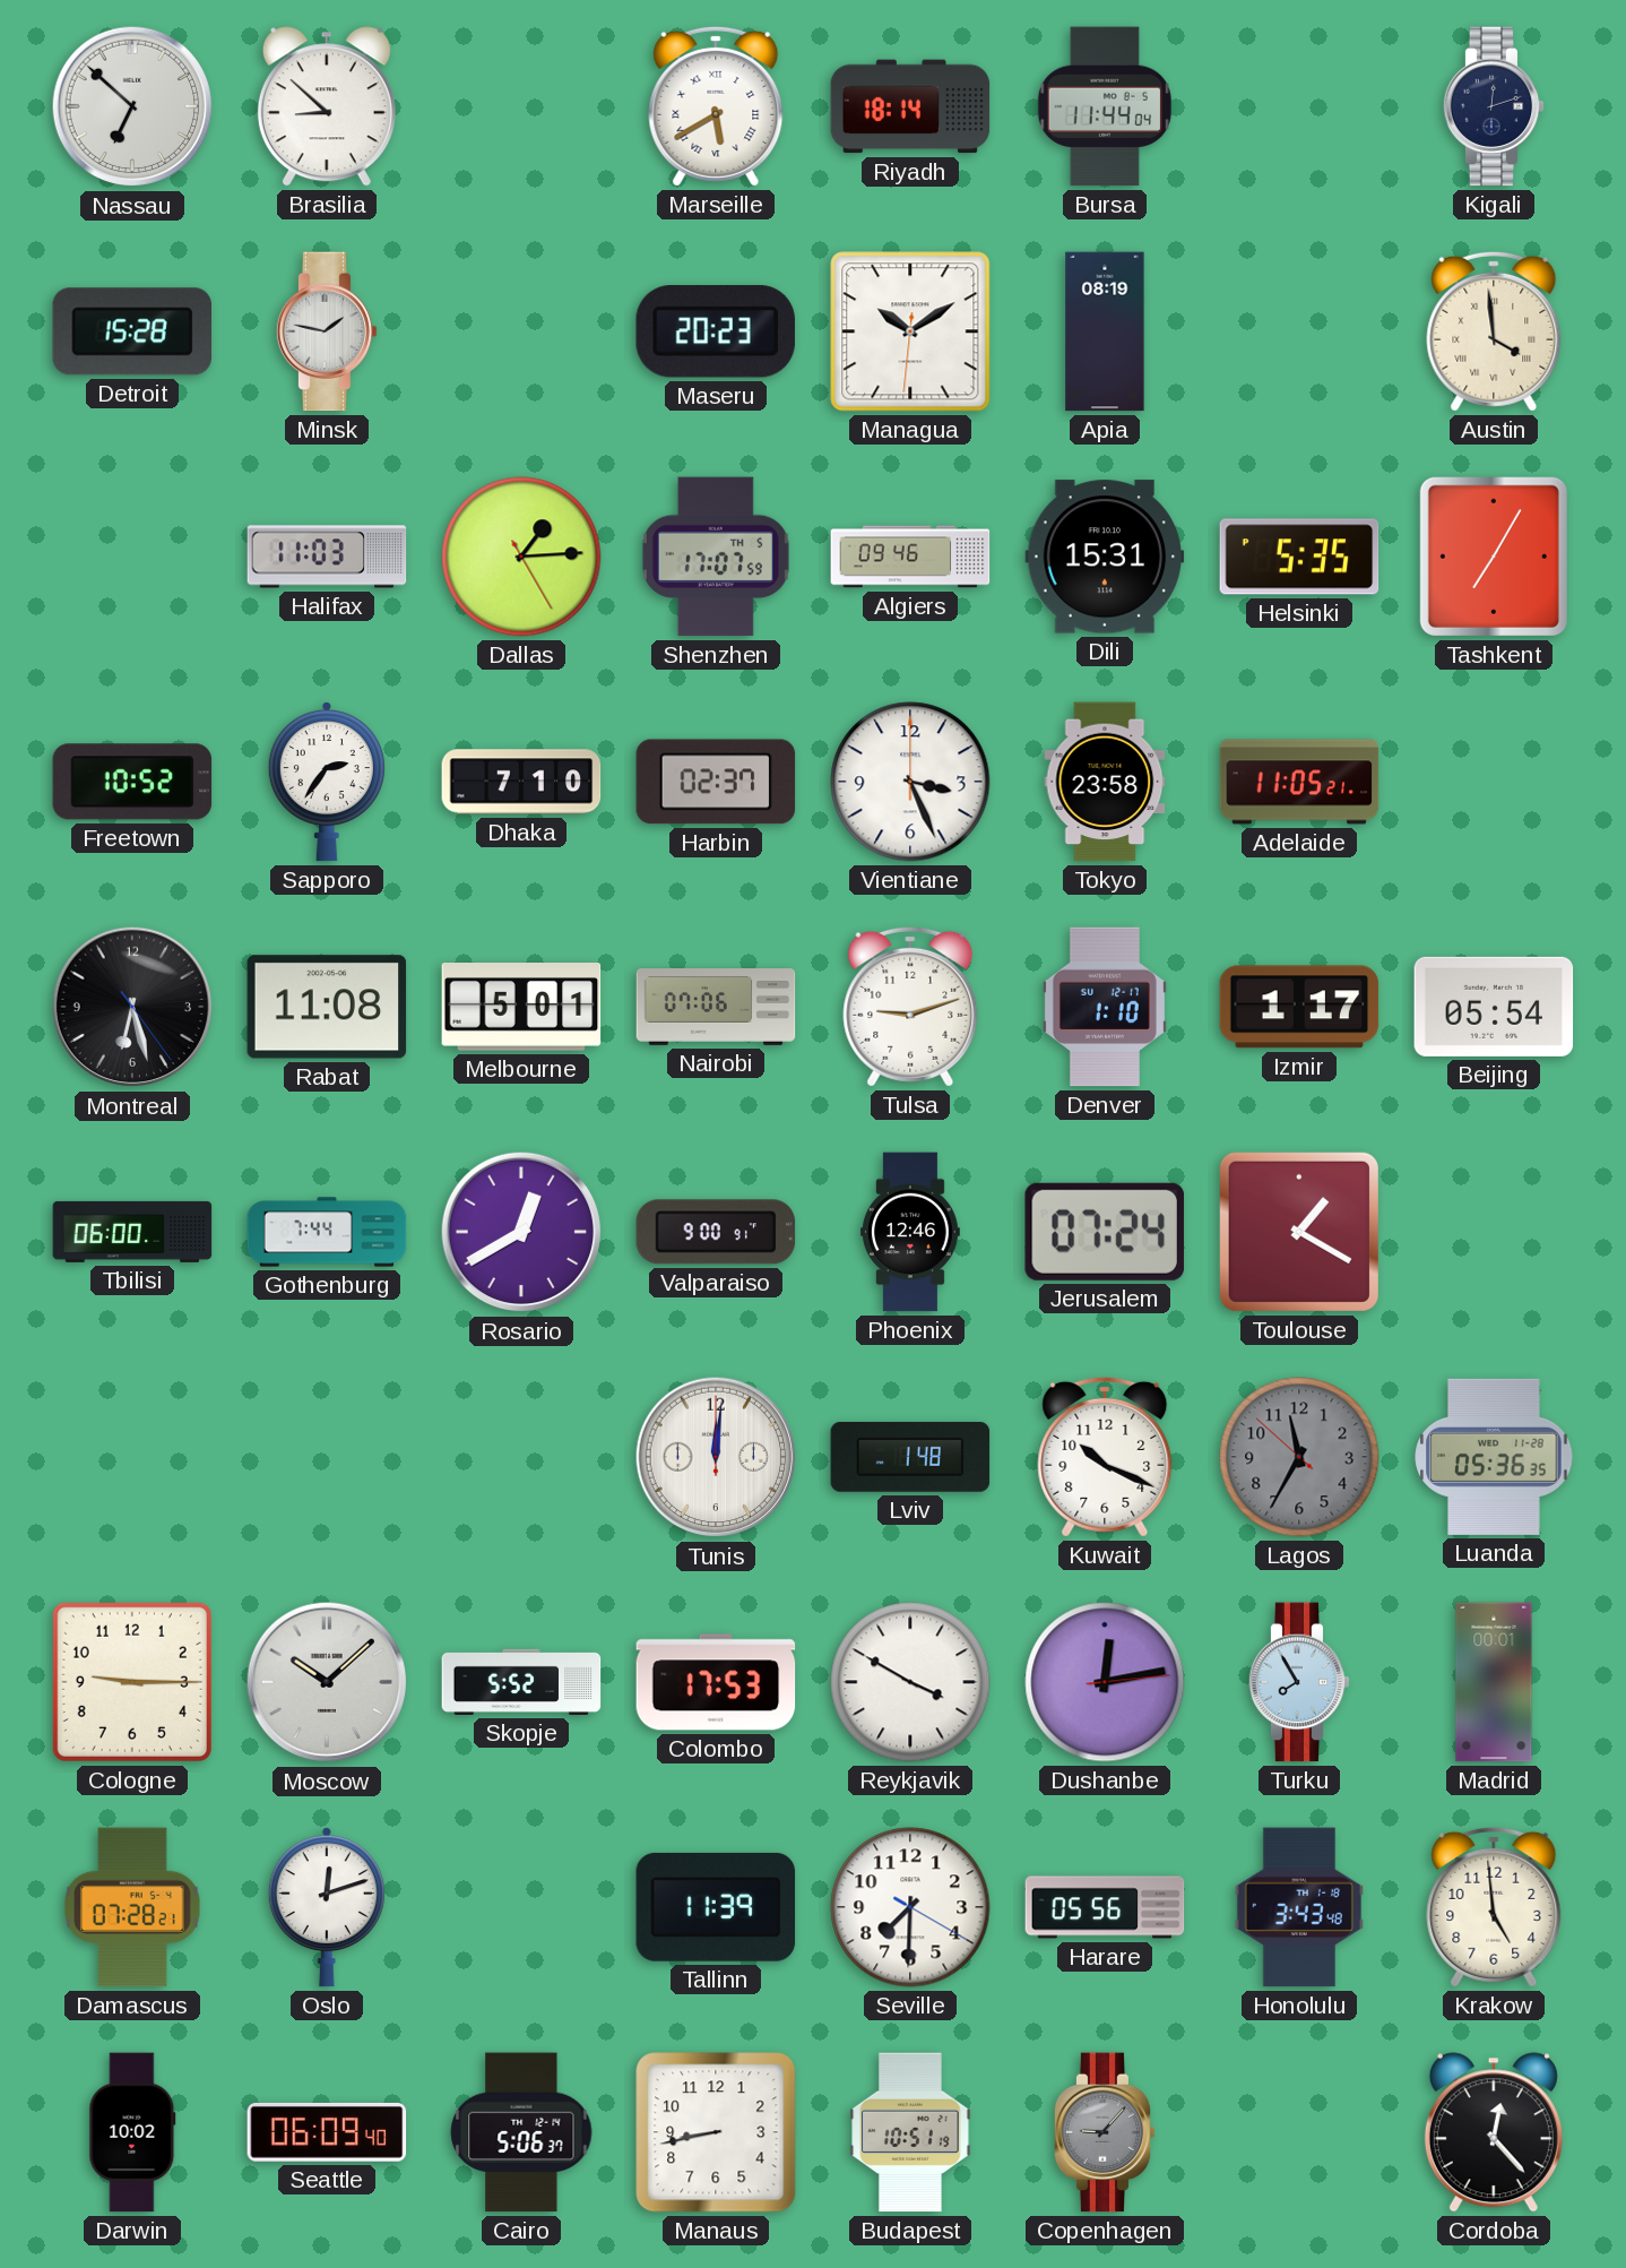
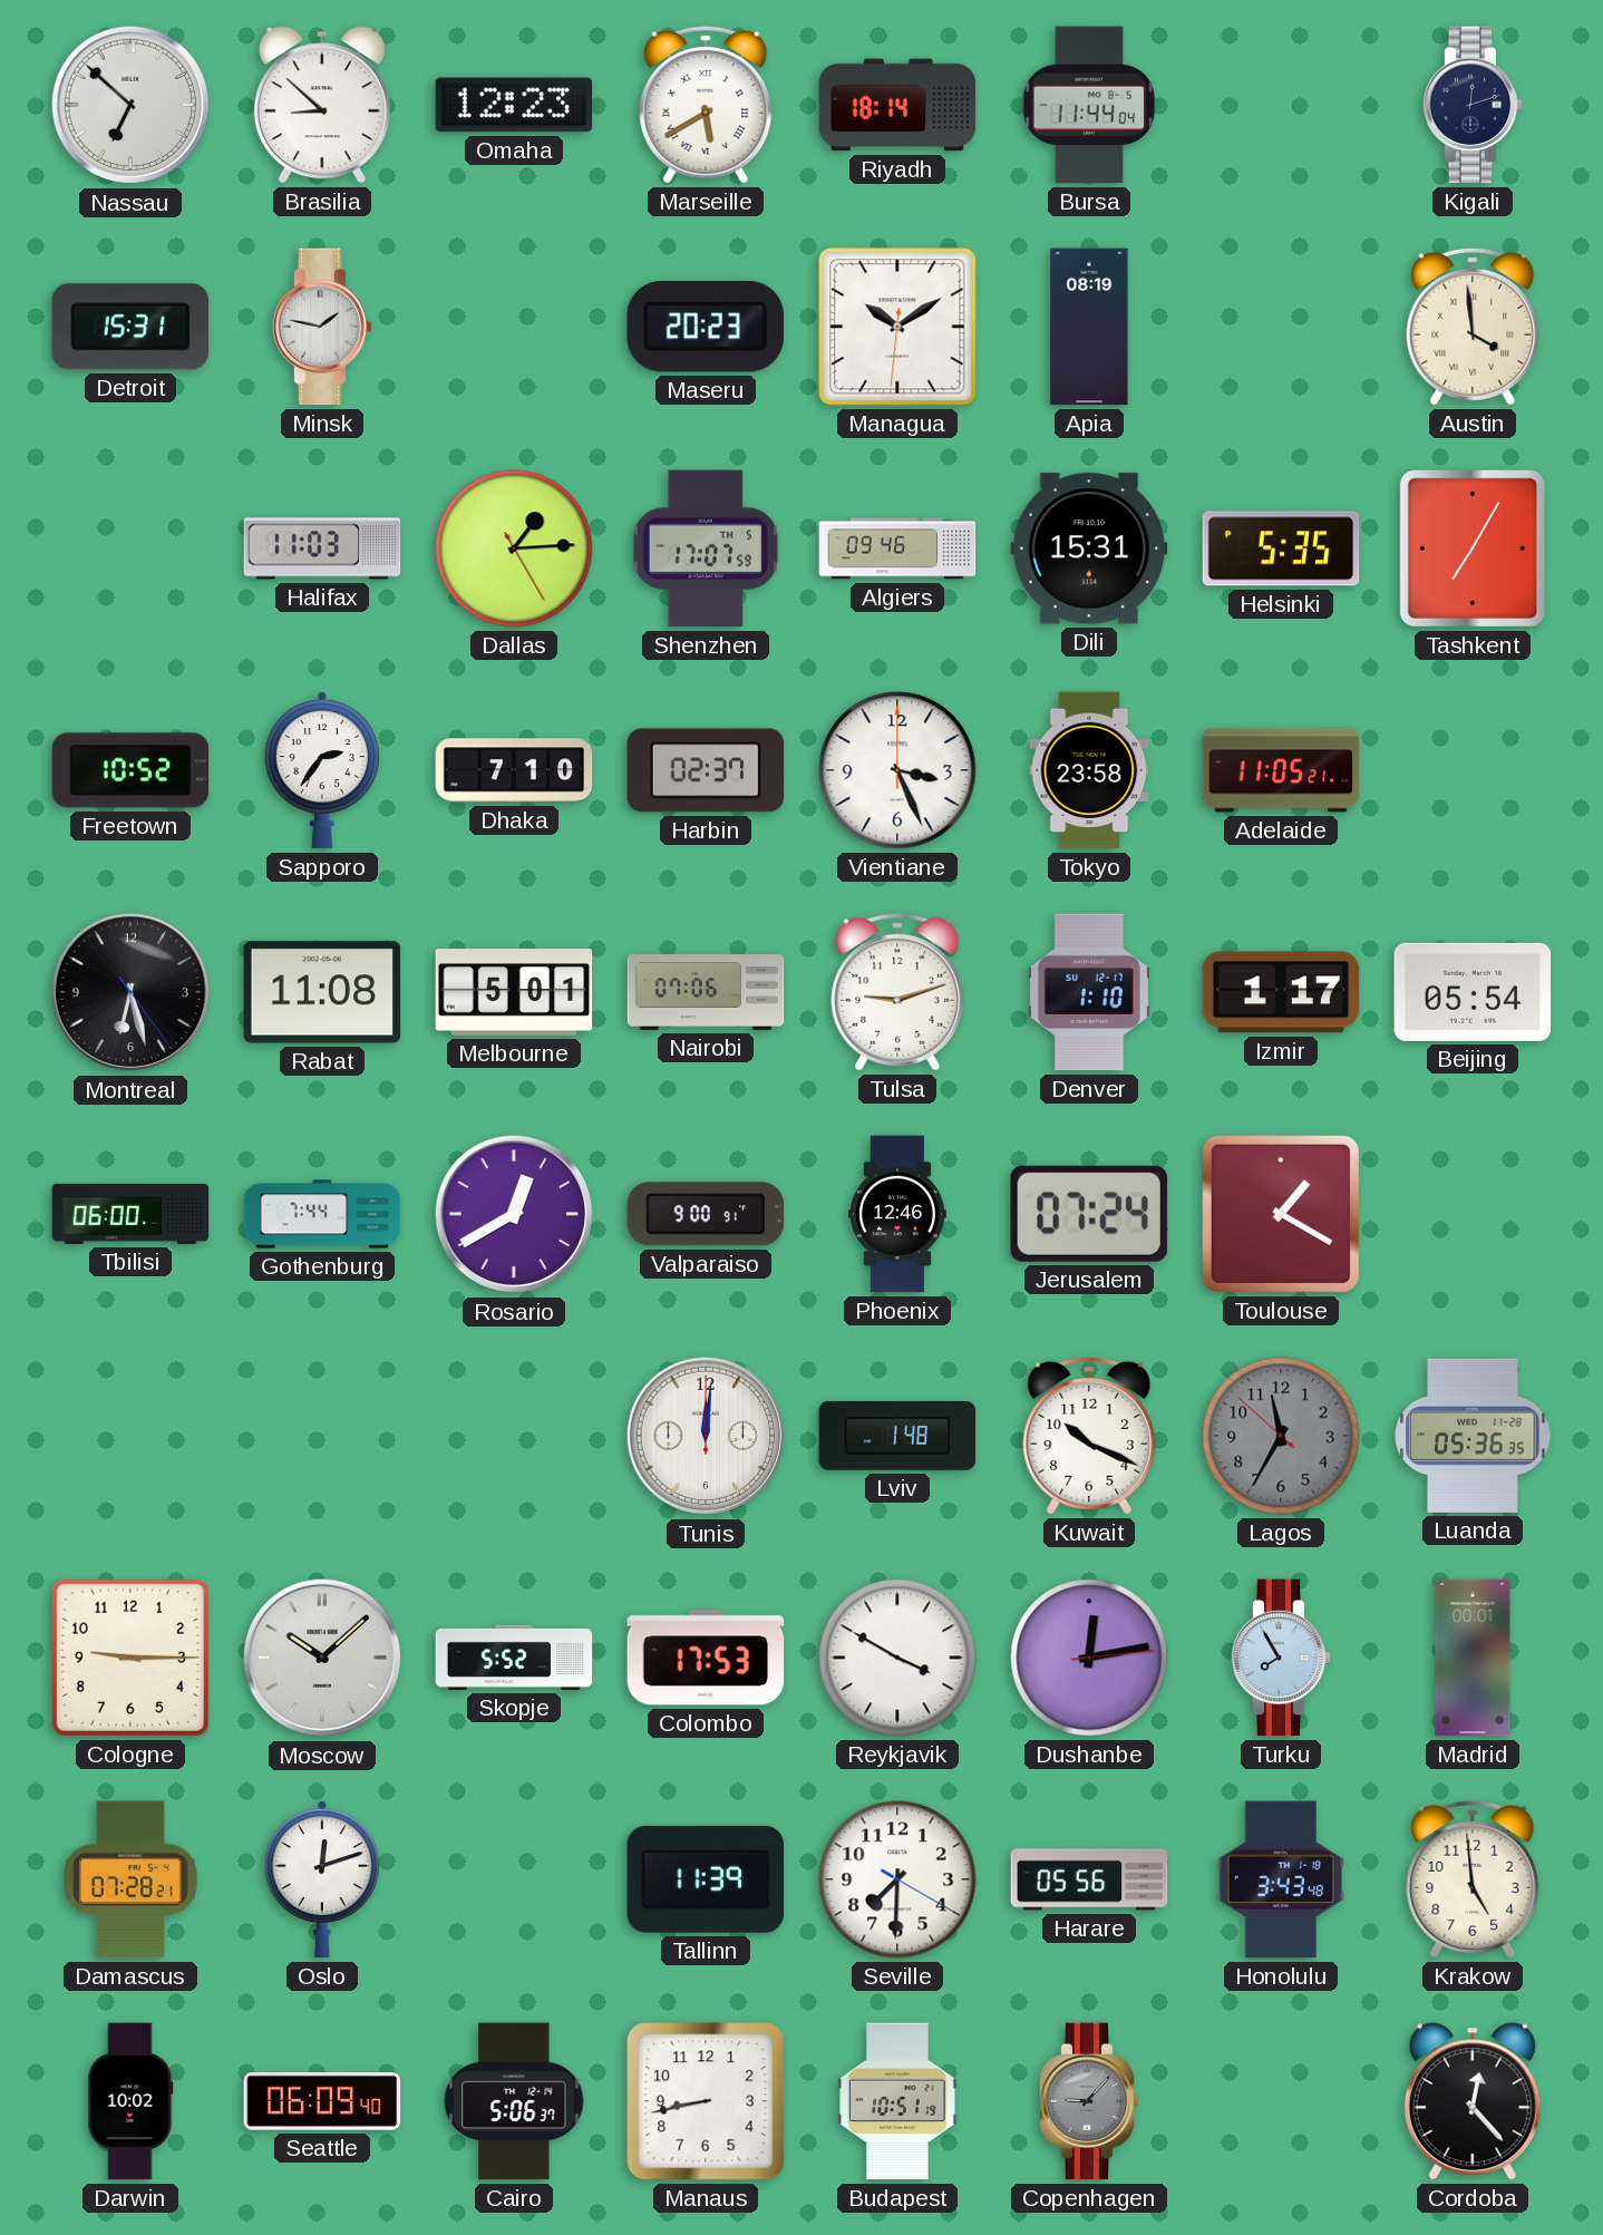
Omaha: none -> 12:23
Detroit: 15:28 -> 15:31
